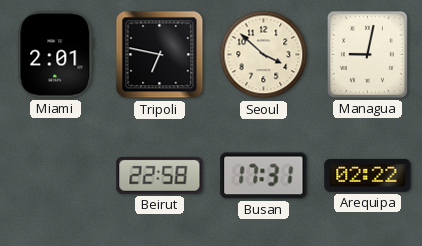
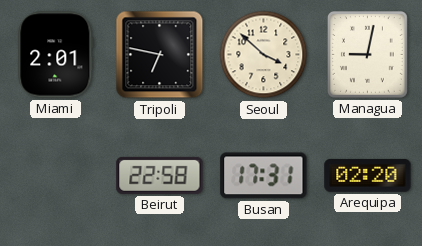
Arequipa: 02:22 -> 02:20
